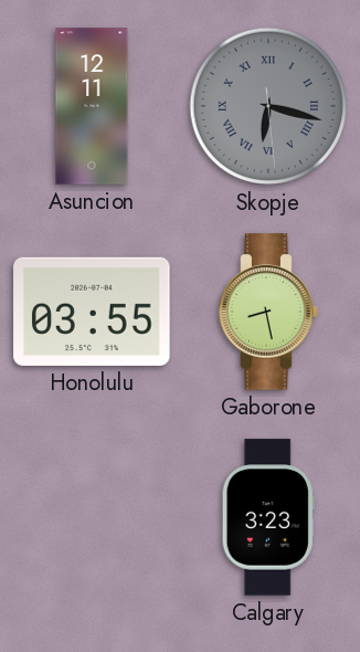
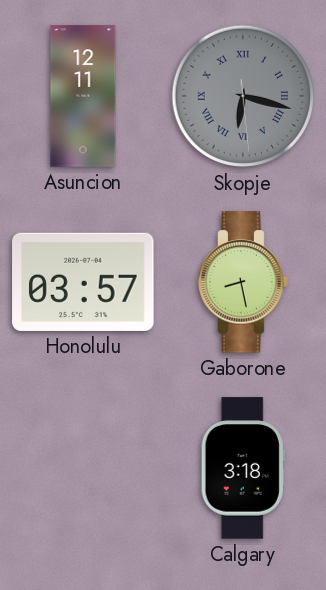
Honolulu: 03:55 -> 03:57
Calgary: 3:23 -> 3:18
